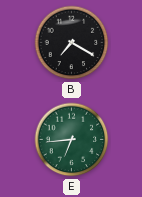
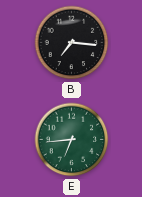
B: 7:20 -> 7:16
